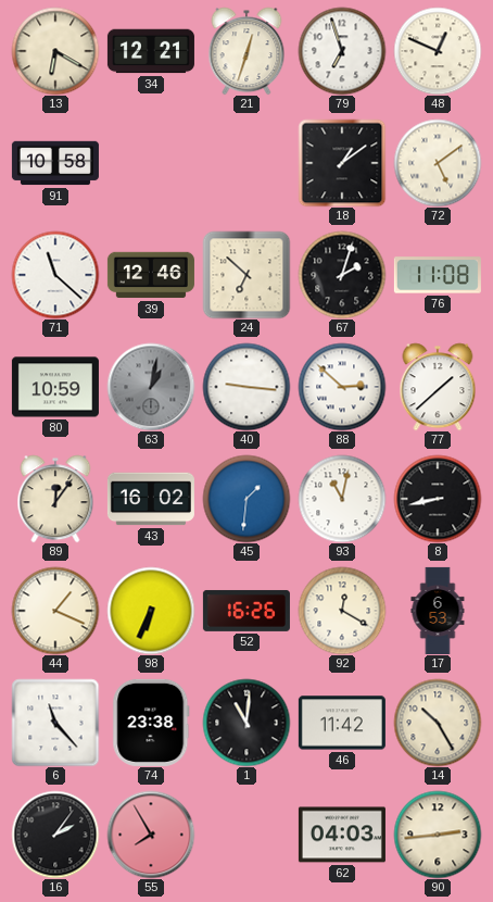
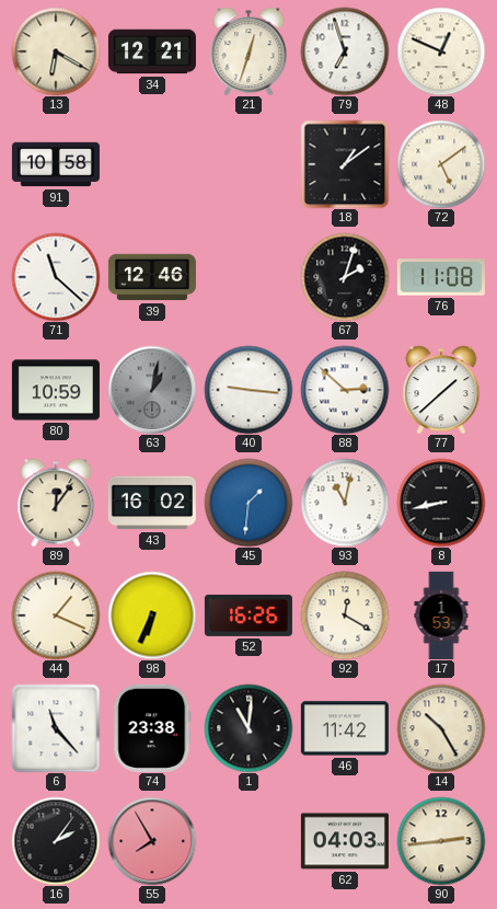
24: 6:52 -> none
17: 6:53 -> 1:53
